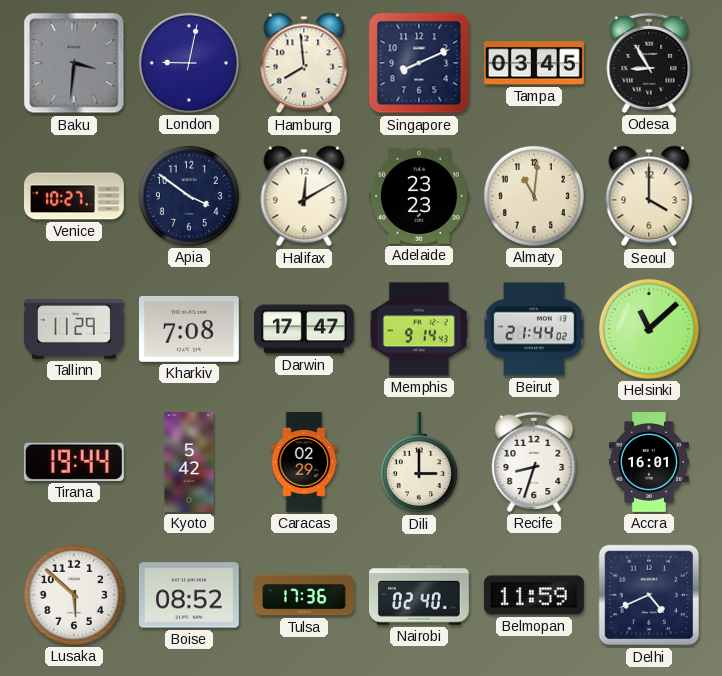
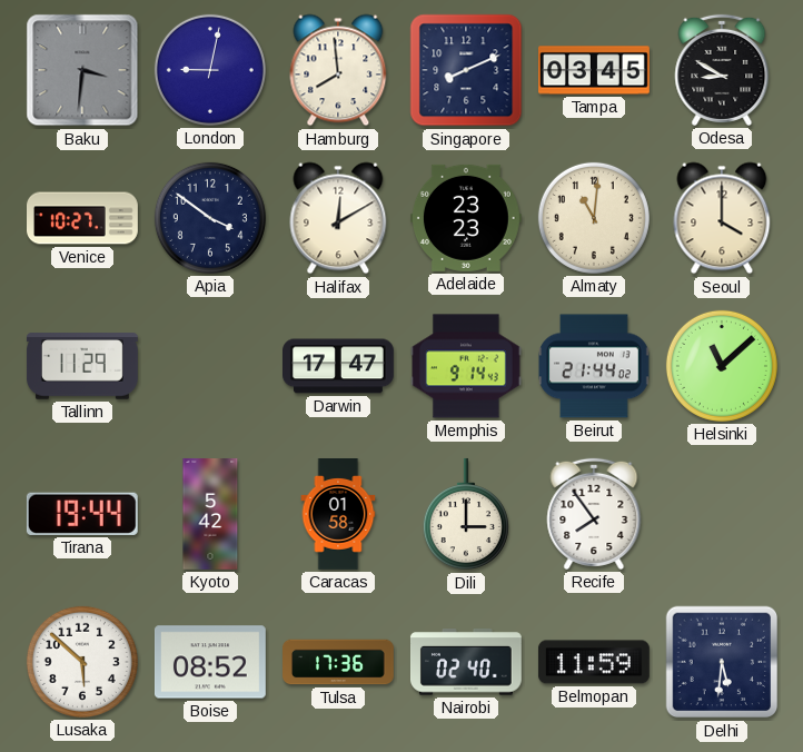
Odesa: 8:55 -> 8:50
Kharkiv: 7:08 -> none
Caracas: 02:29 -> 01:58
Recife: 8:33 -> 7:54
Accra: 16:01 -> none
Delhi: 4:41 -> 5:31
